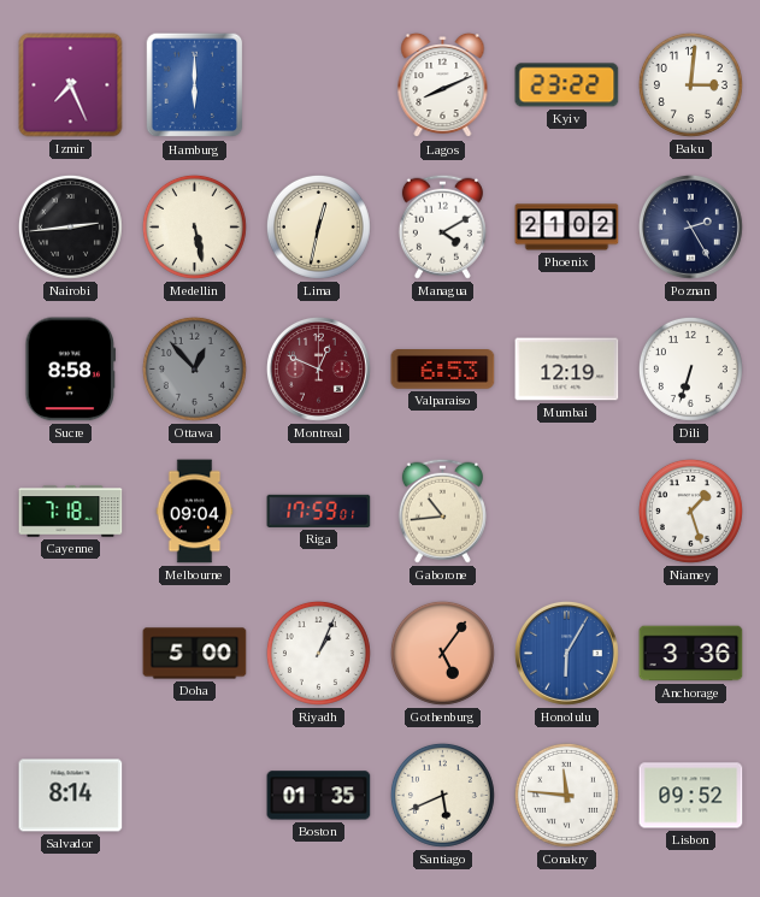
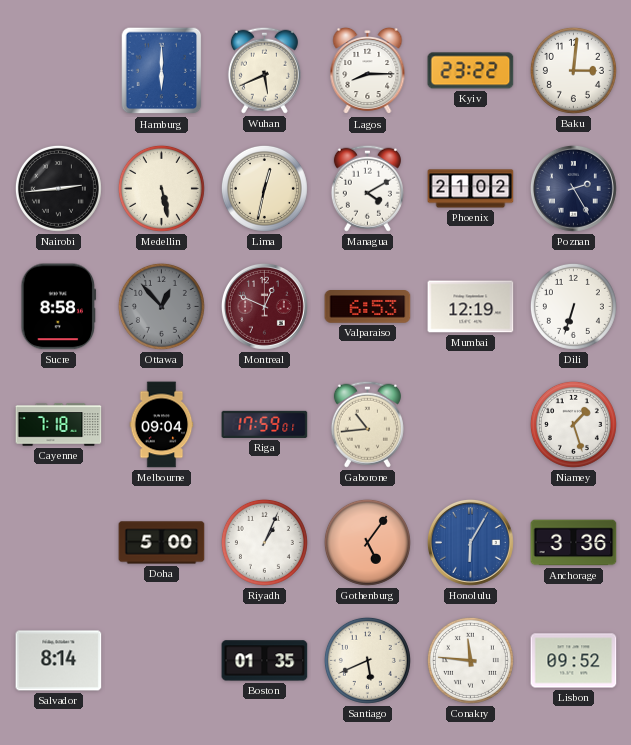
Izmir: 7:26 -> none
Wuhan: none -> 5:41
Lagos: 8:11 -> 8:15
